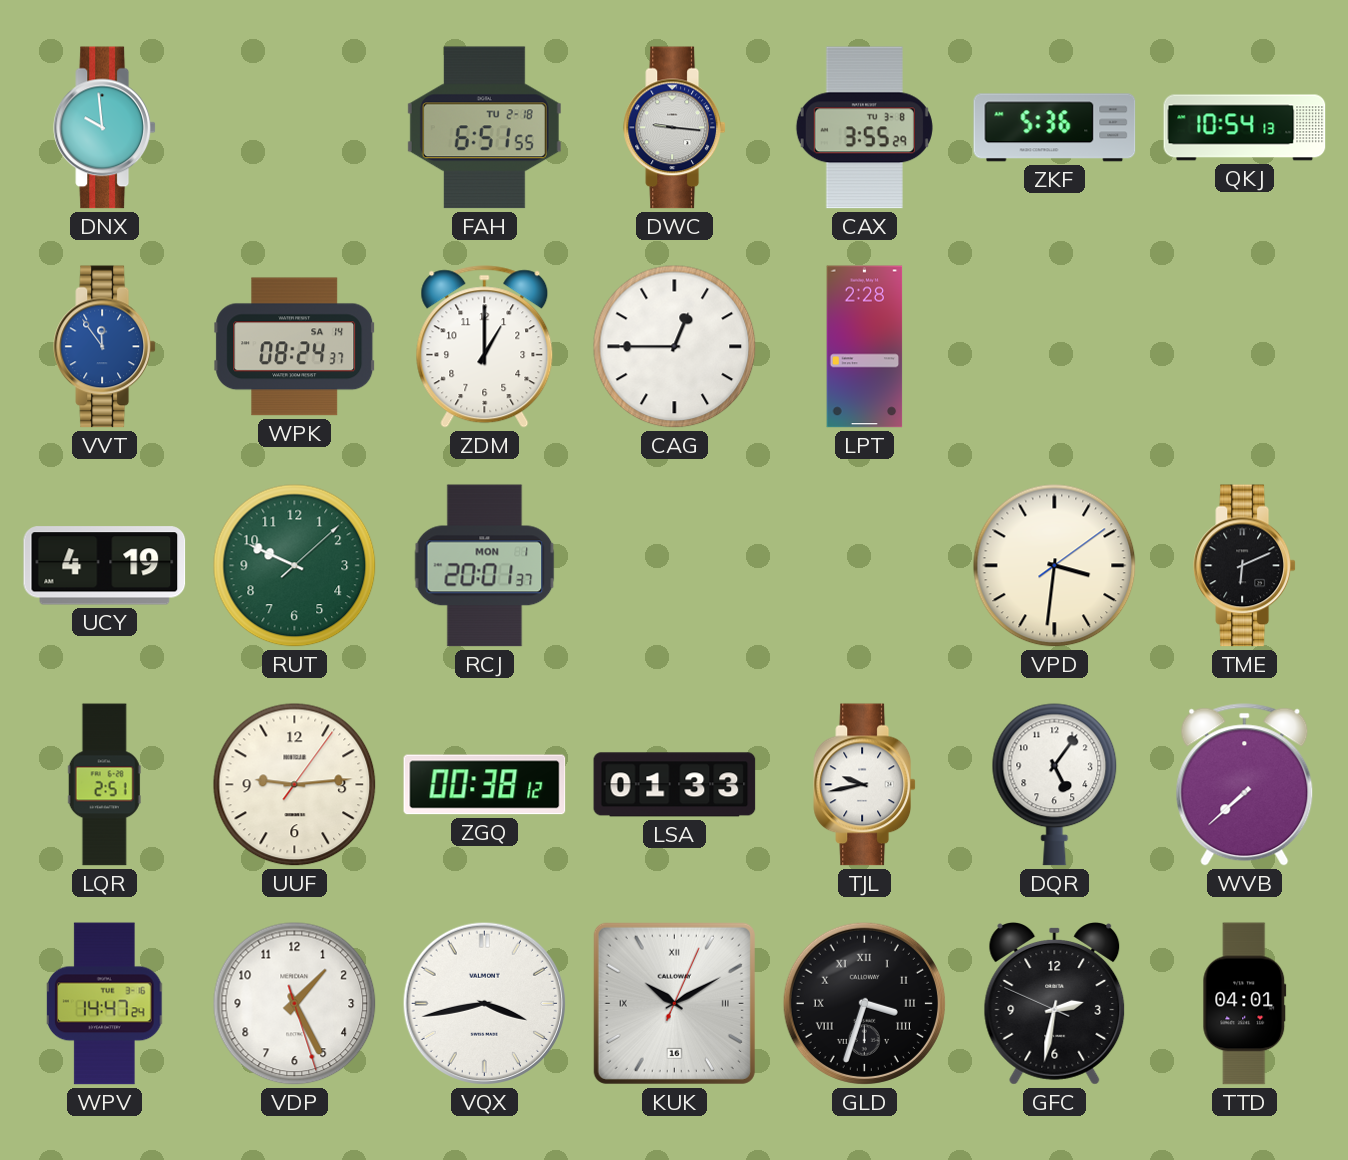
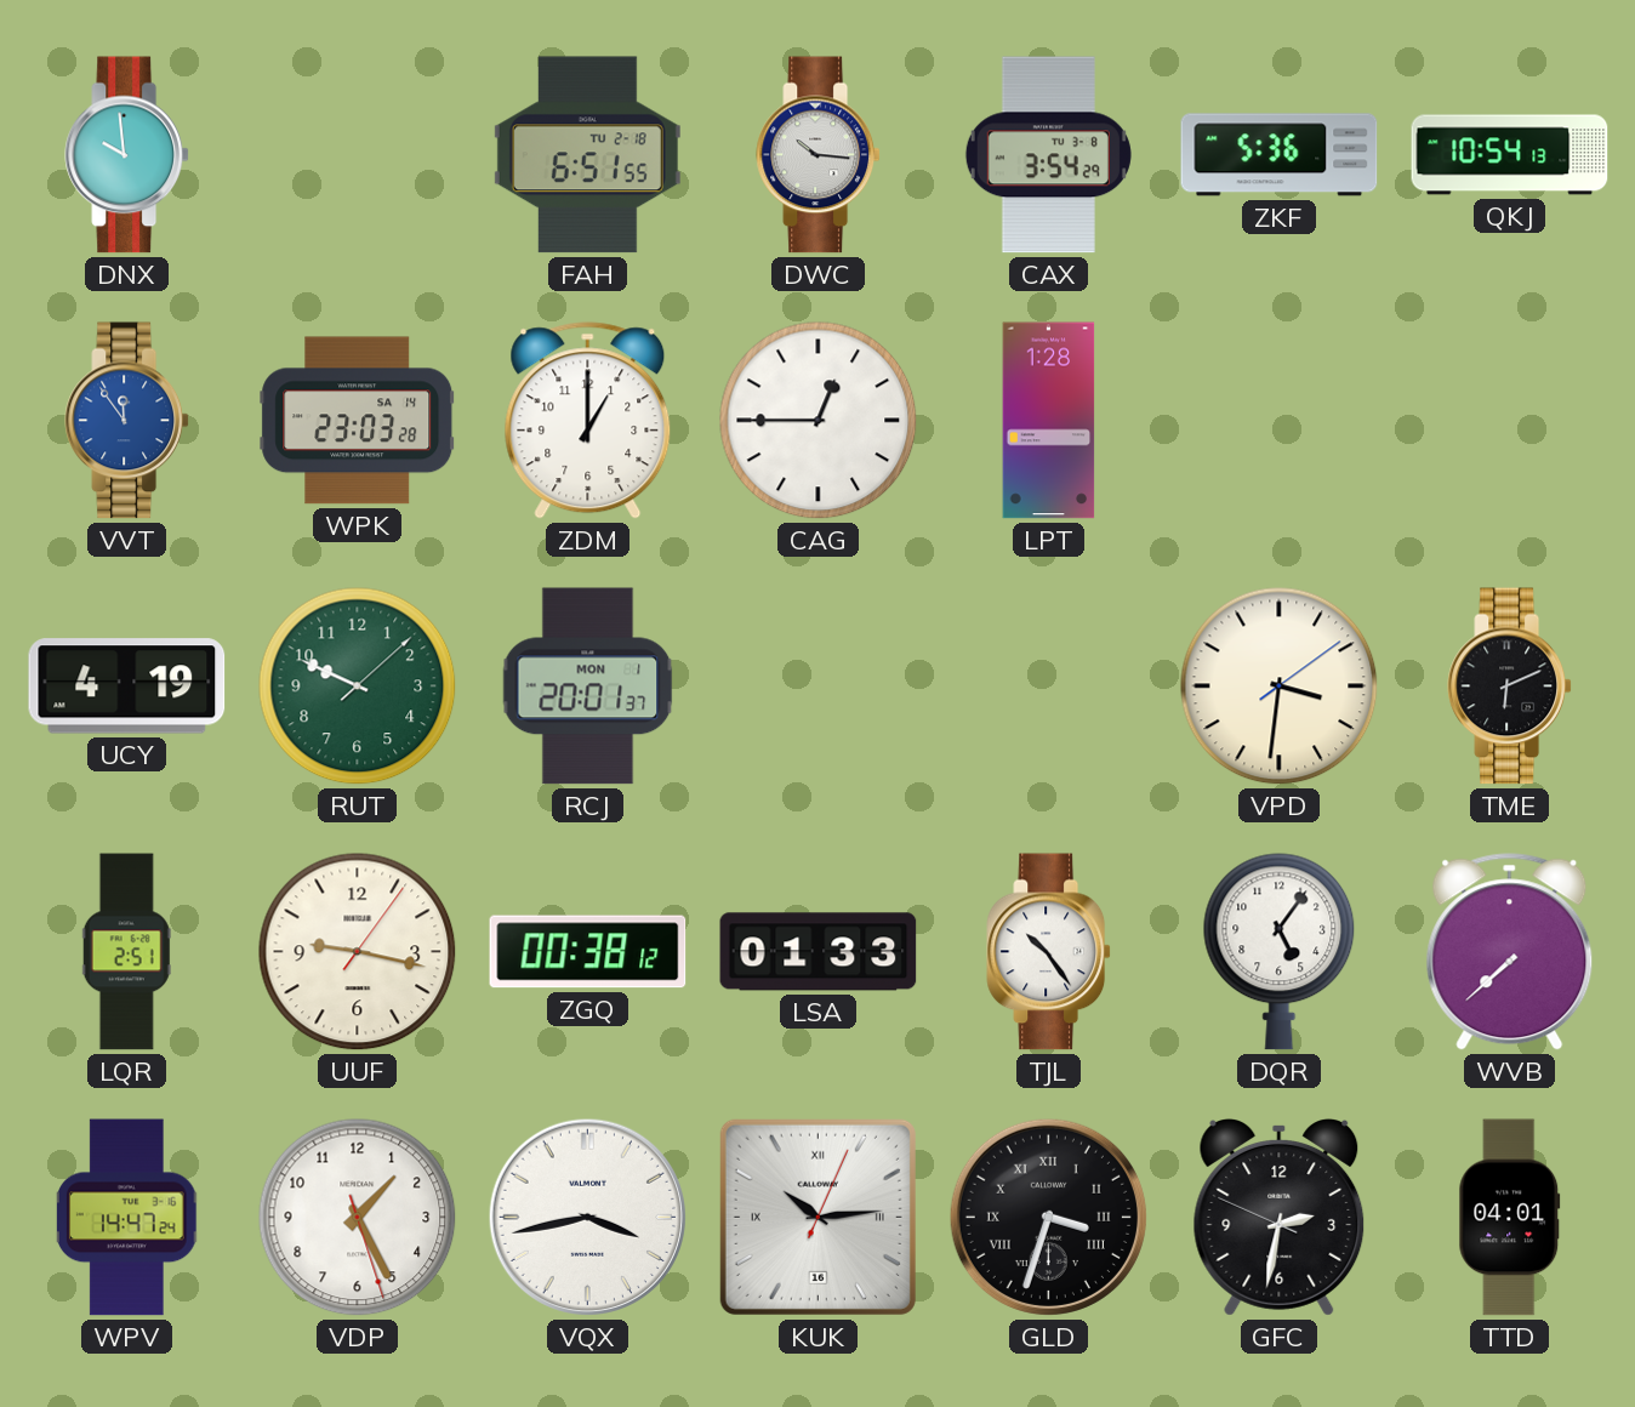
DWC: 9:16 -> 10:16
CAX: 3:55 -> 3:54
WPK: 08:24 -> 23:03
LPT: 2:28 -> 1:28
UUF: 9:14 -> 9:17
TJL: 9:43 -> 10:24
KUK: 10:10 -> 10:14
